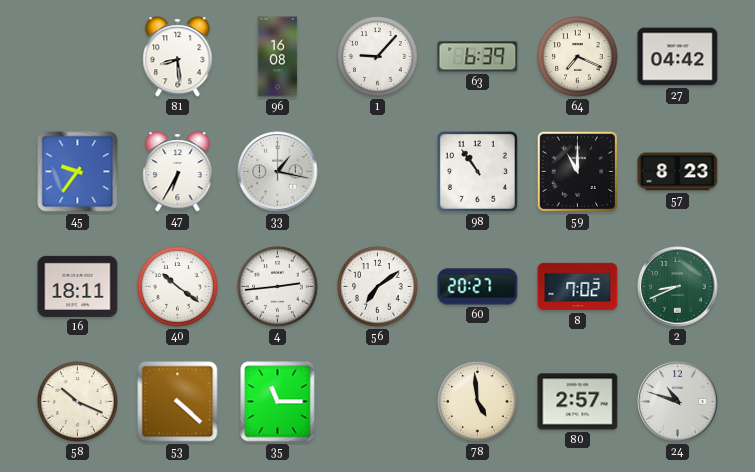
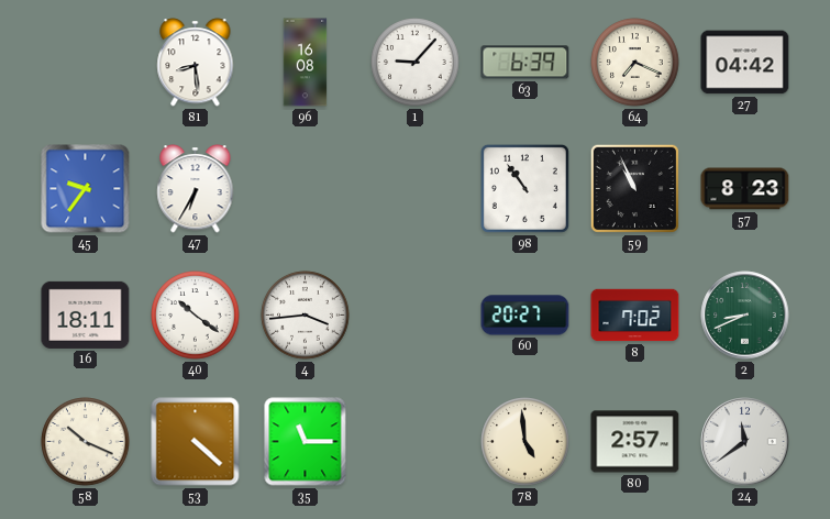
33: 1:17 -> none
59: 11:00 -> 10:56
4: 2:44 -> 3:44
56: 7:09 -> none
24: 10:48 -> 11:39
